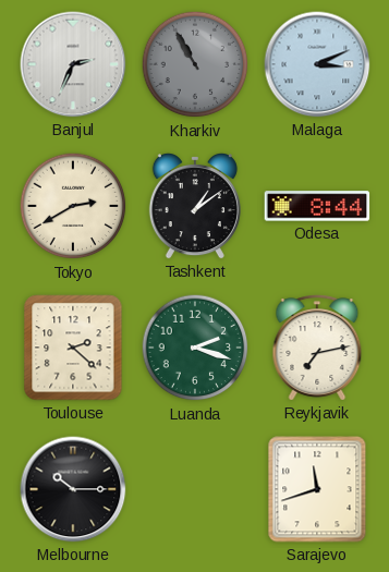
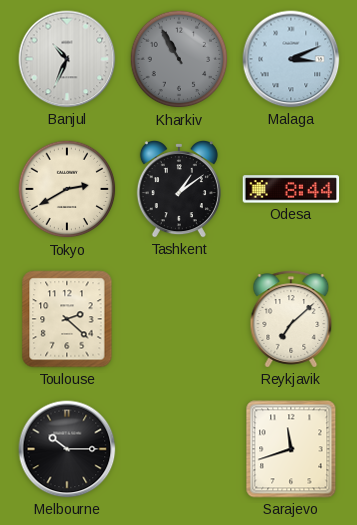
Banjul: 2:34 -> 10:34
Luanda: 2:18 -> none
Reykjavik: 7:13 -> 7:08
